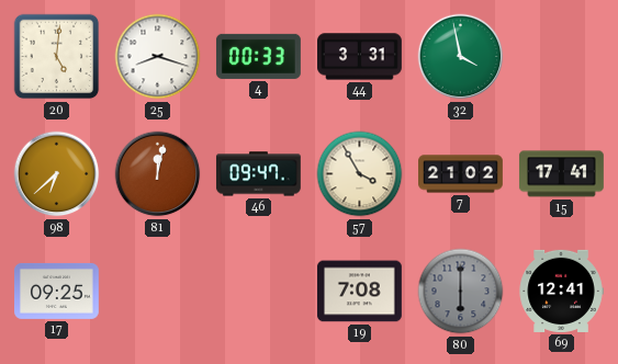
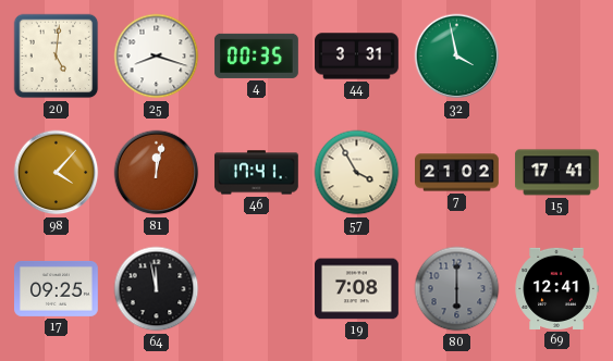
4: 00:33 -> 00:35
98: 6:38 -> 4:07
46: 09:47 -> 17:41
64: none -> 11:58
